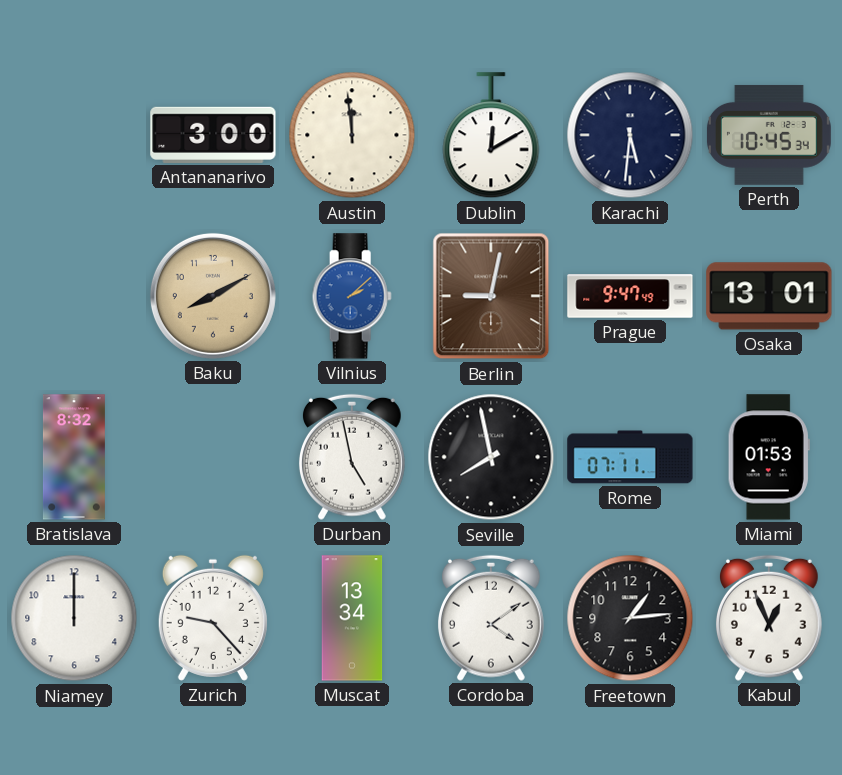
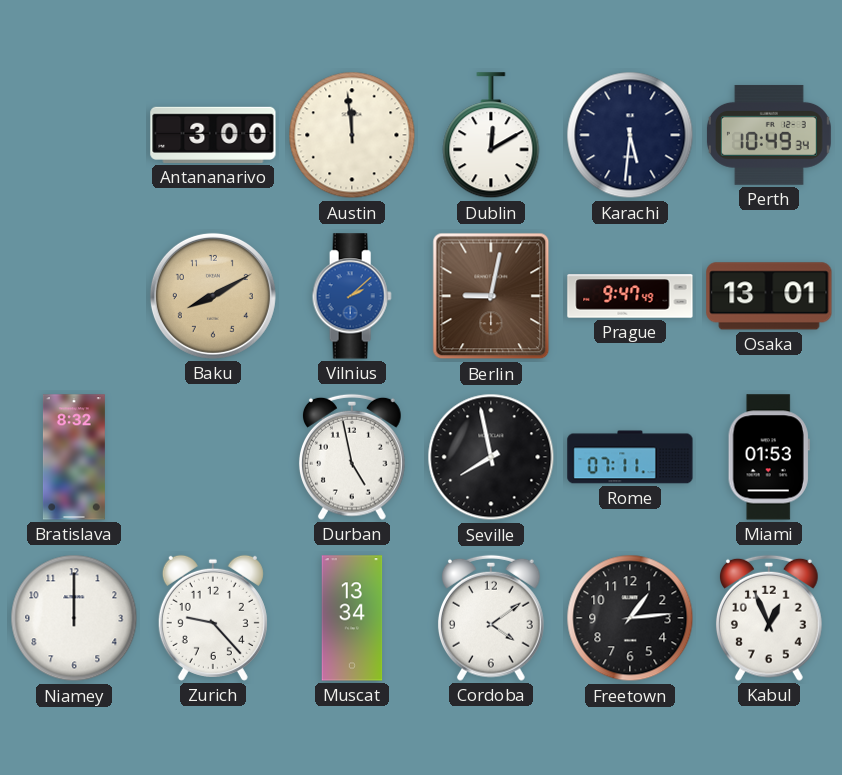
Perth: 10:45 -> 10:49
